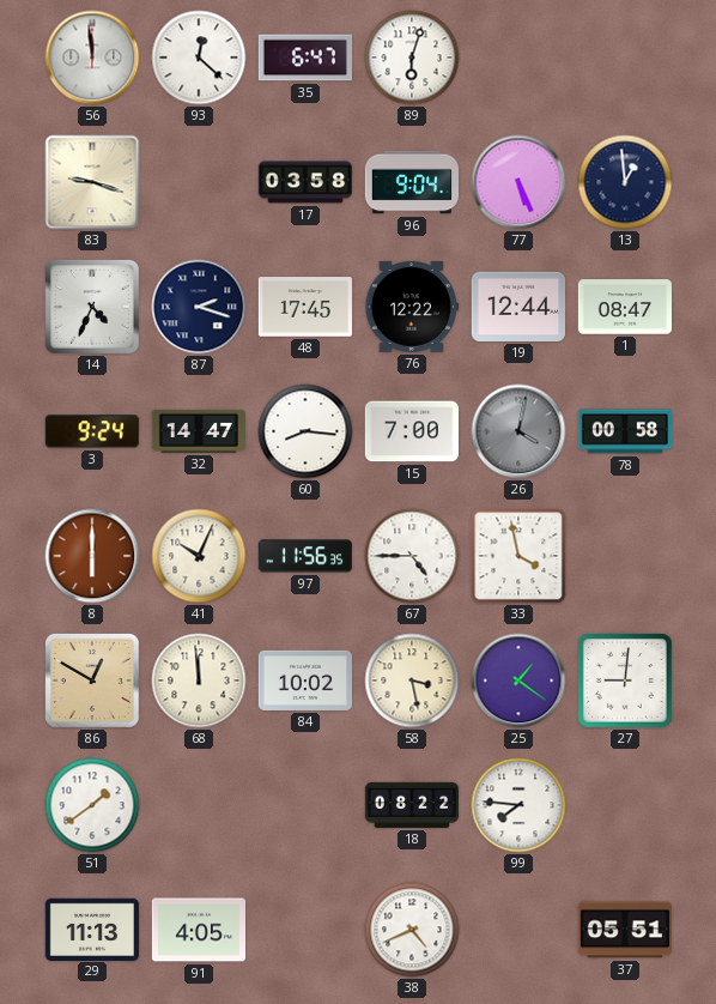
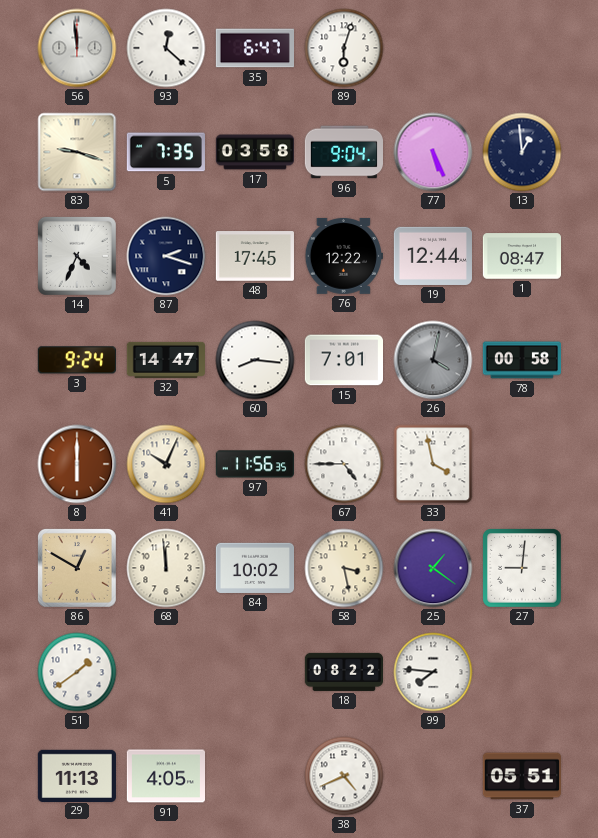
5: none -> 7:35
15: 7:00 -> 7:01
